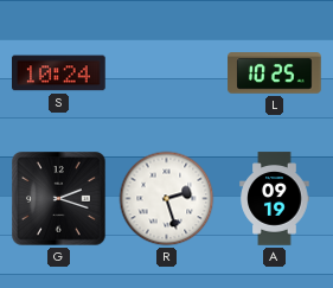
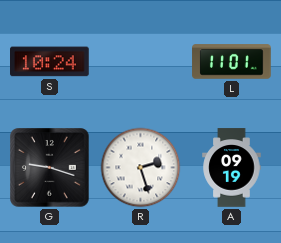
L: 10:25 -> 11:01
G: 2:18 -> 9:18
